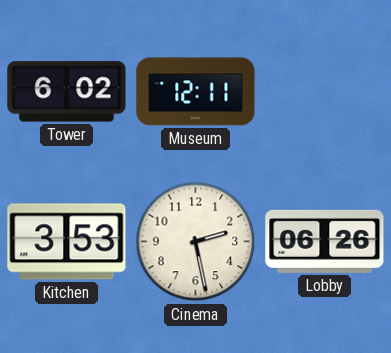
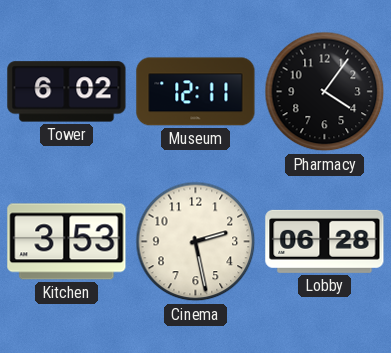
Pharmacy: none -> 4:06
Lobby: 06:26 -> 06:28
